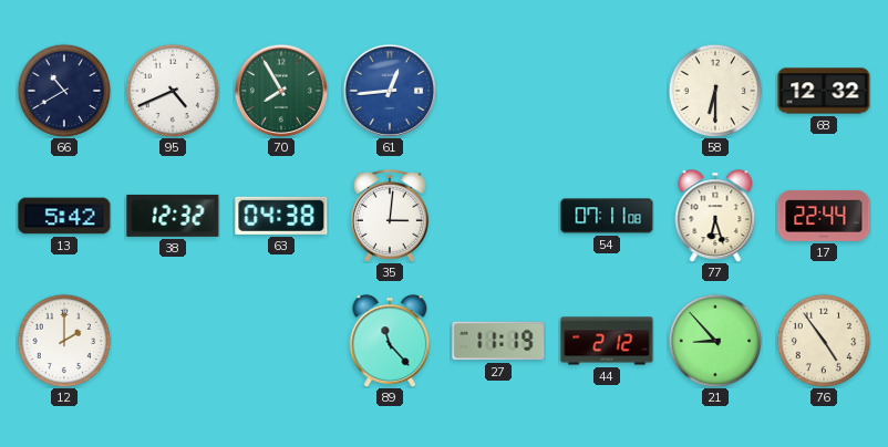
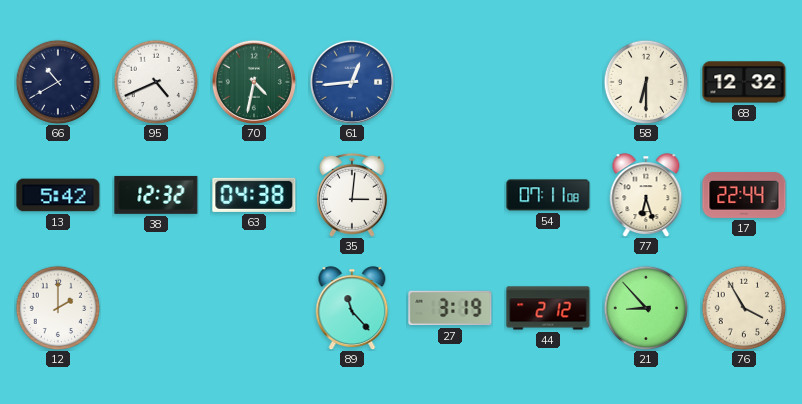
70: 7:55 -> 4:32
27: 11:19 -> 3:19
76: 4:54 -> 3:55
